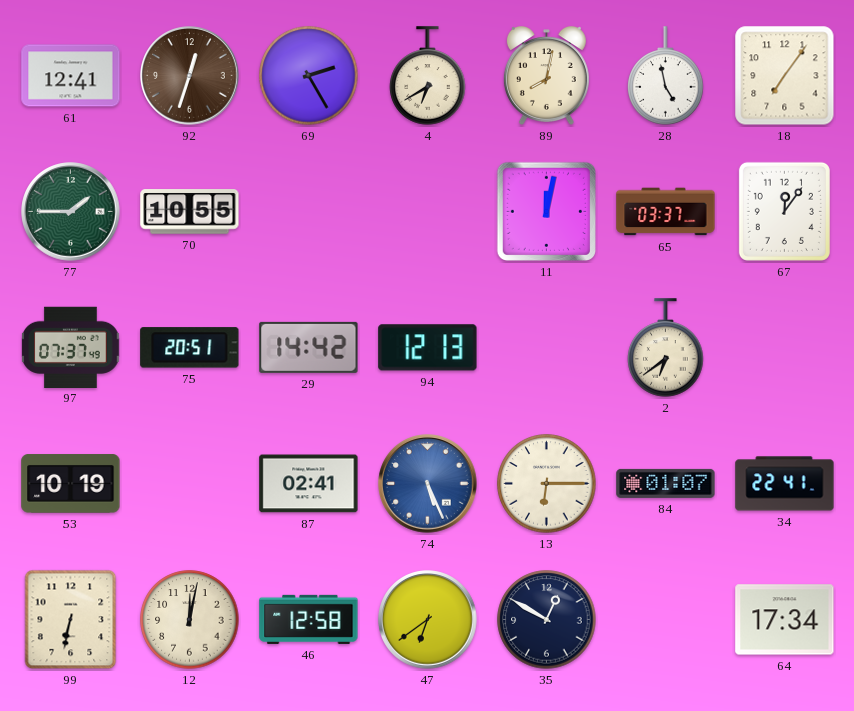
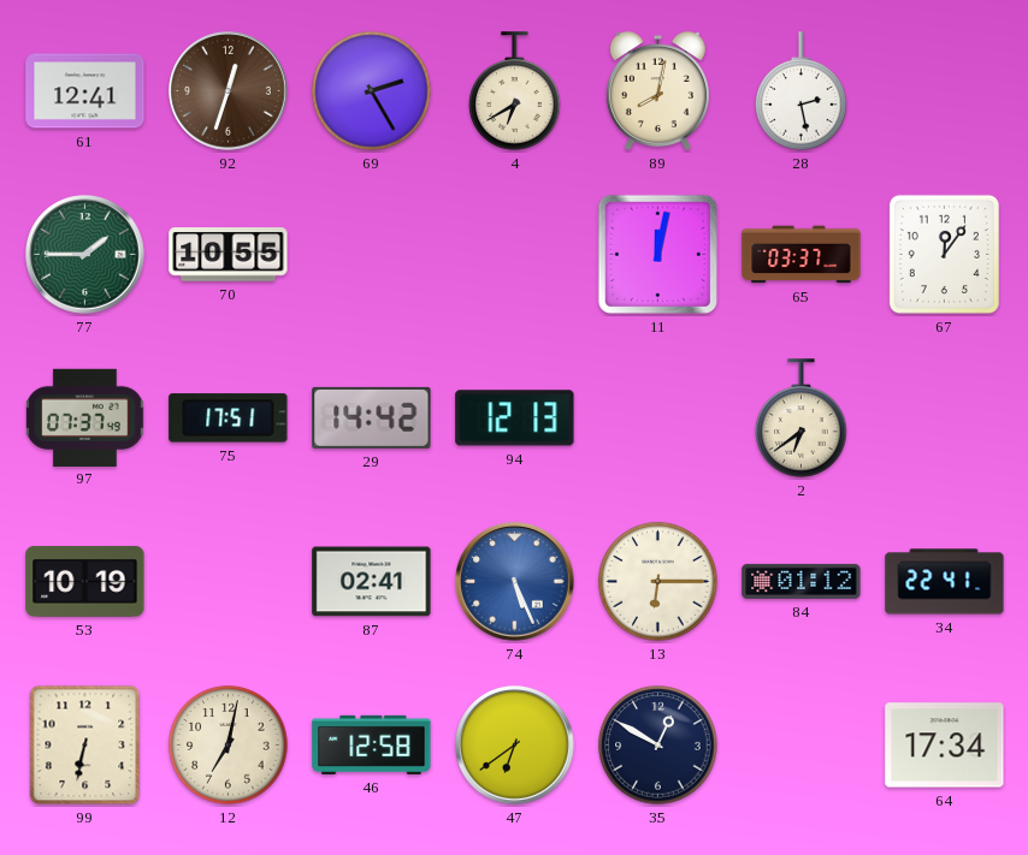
28: 4:58 -> 2:28
18: 7:06 -> none
75: 20:51 -> 17:51
84: 01:07 -> 01:12
12: 12:02 -> 7:02
